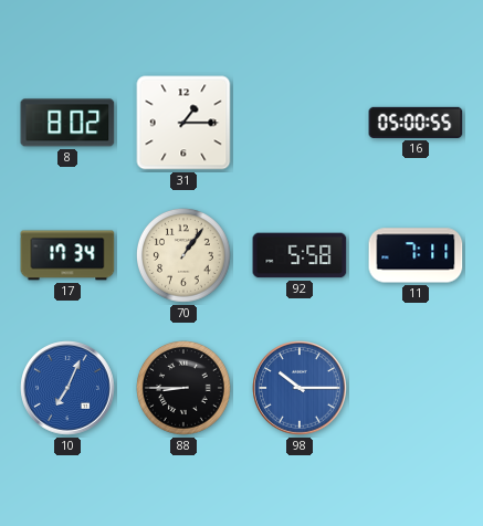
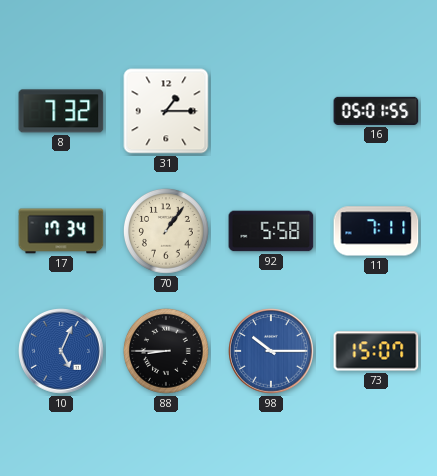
8: 8:02 -> 7:32
16: 05:00 -> 05:01
10: 7:04 -> 5:04
73: none -> 15:07
